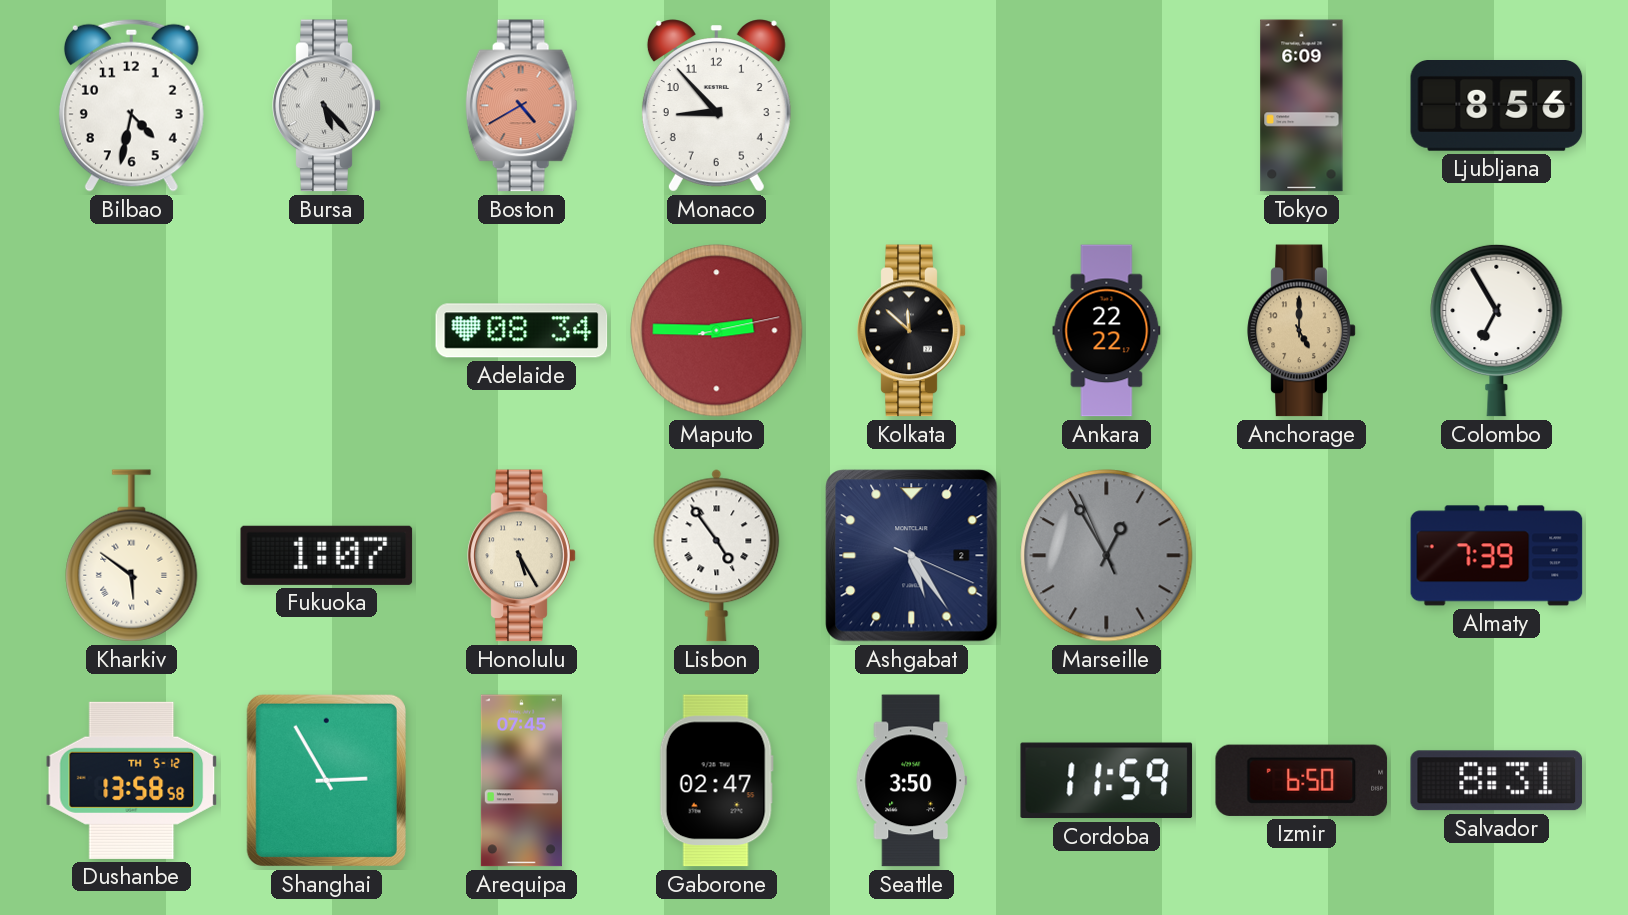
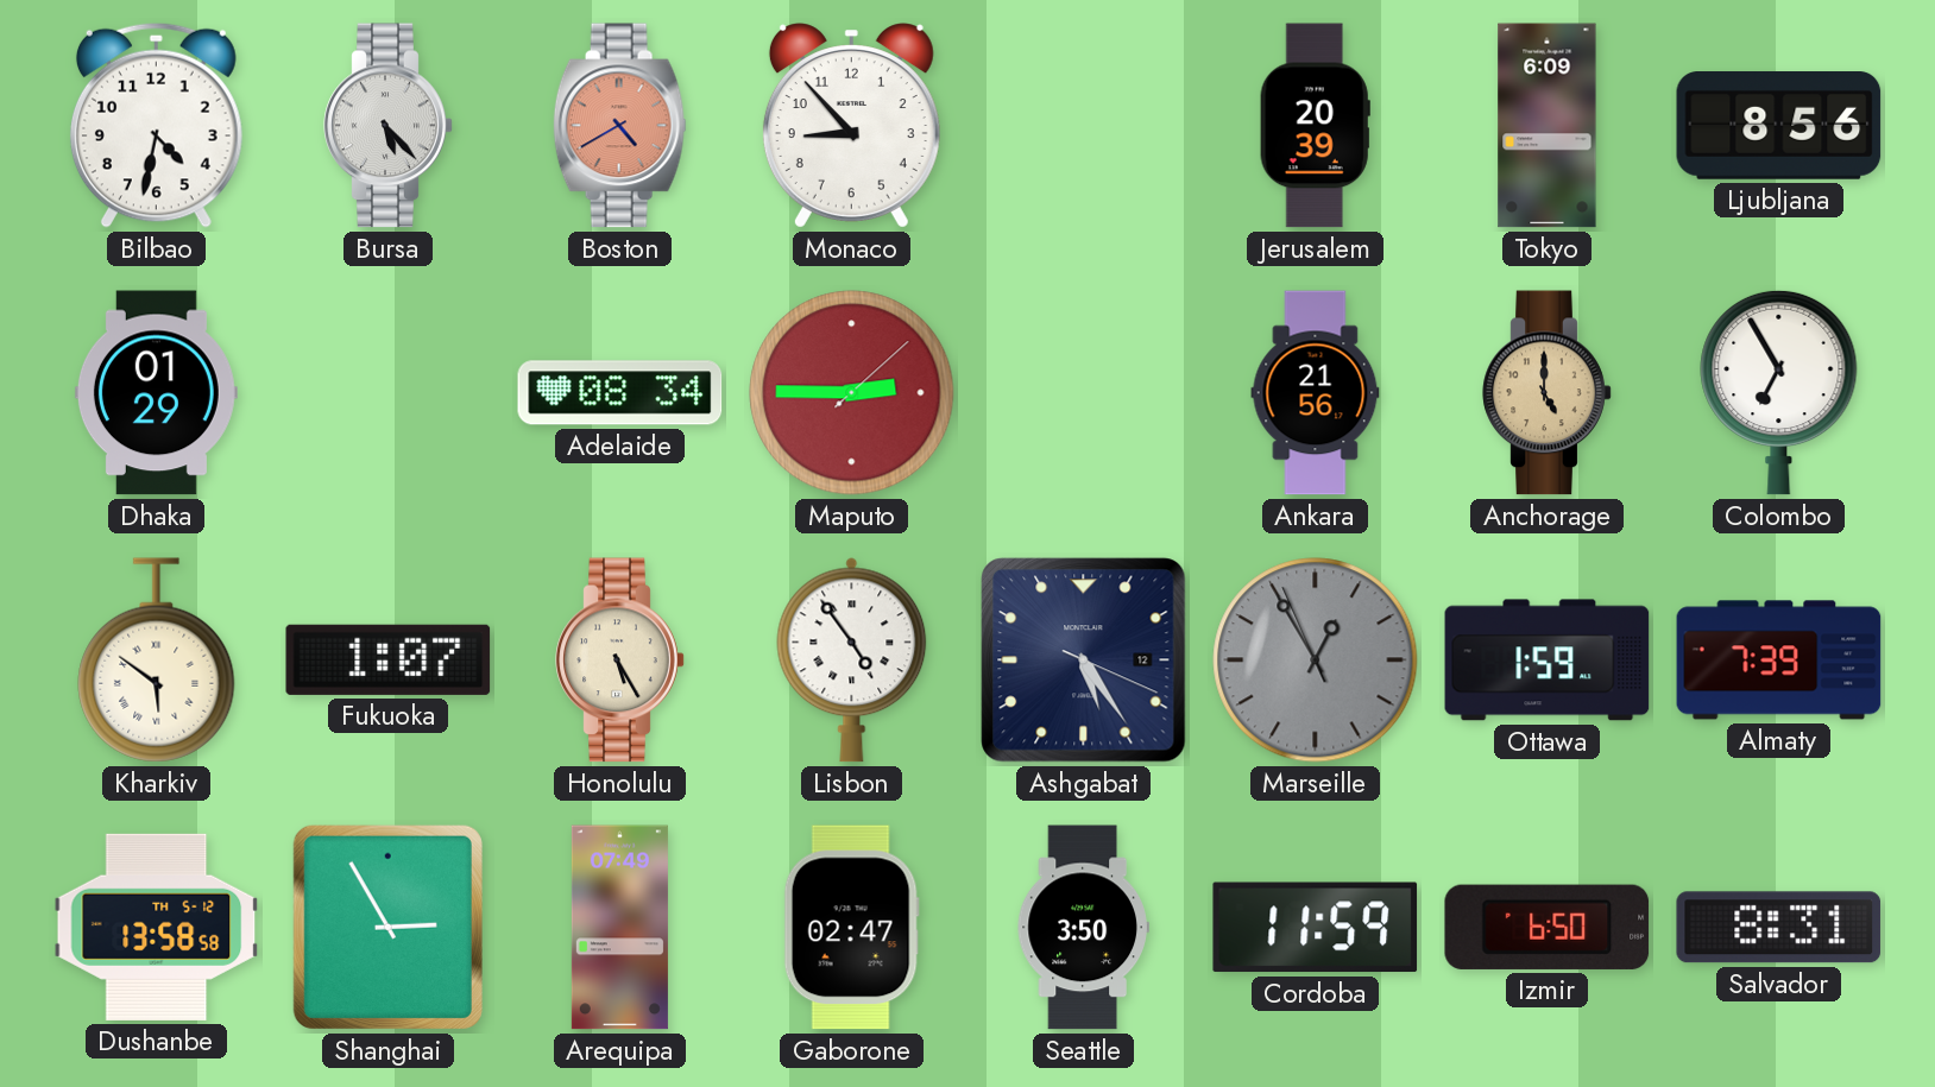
Jerusalem: none -> 20:39
Dhaka: none -> 01:29
Maputo: 2:45:13 -> 2:45:08
Kolkata: 11:52 -> none
Ankara: 22:22 -> 21:56
Ashgabat date: 2 -> 12
Ottawa: none -> 1:59
Arequipa: 07:45 -> 07:49
